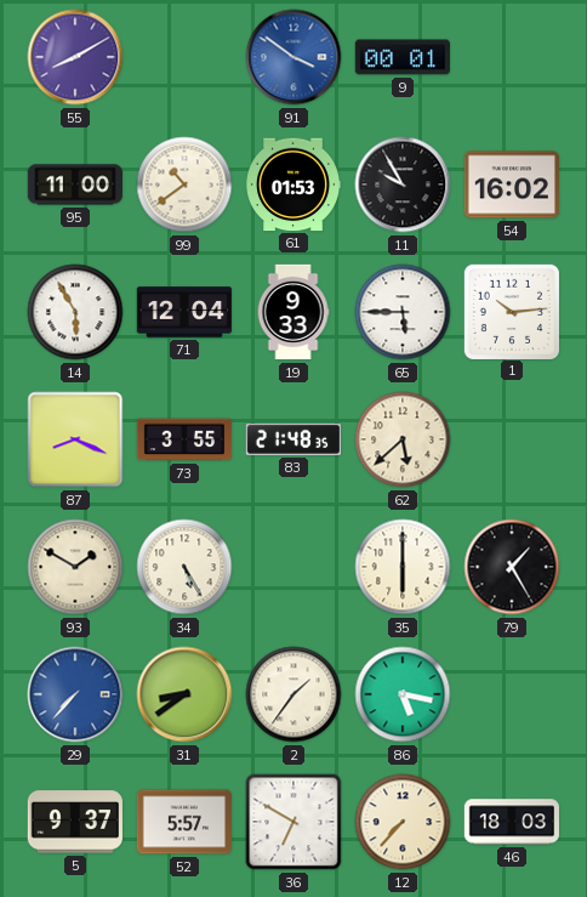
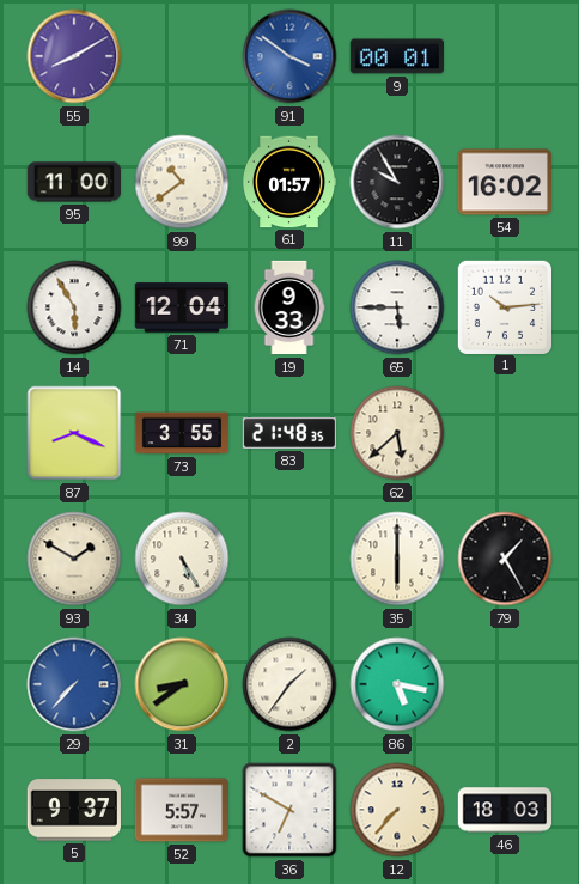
61: 01:53 -> 01:57
